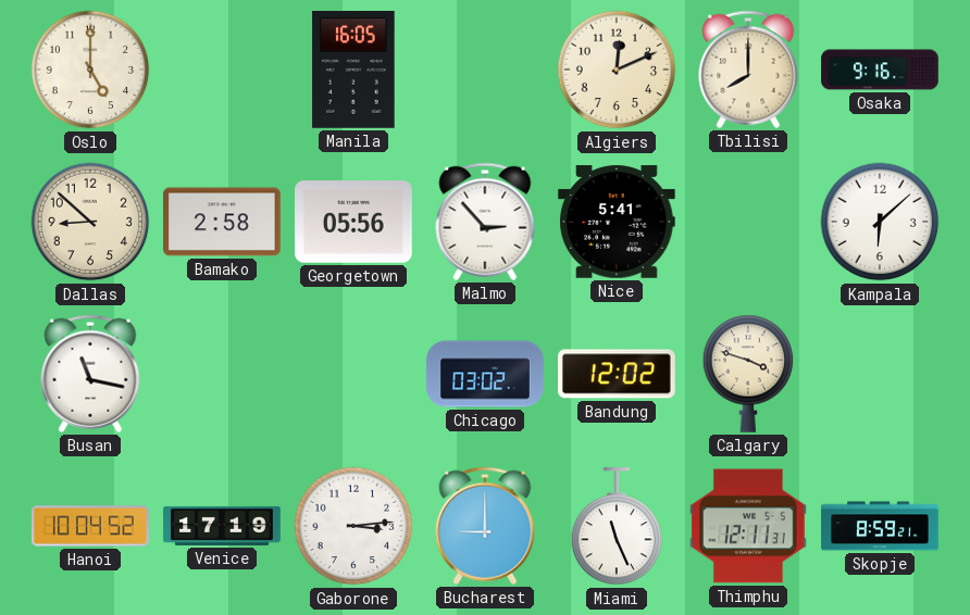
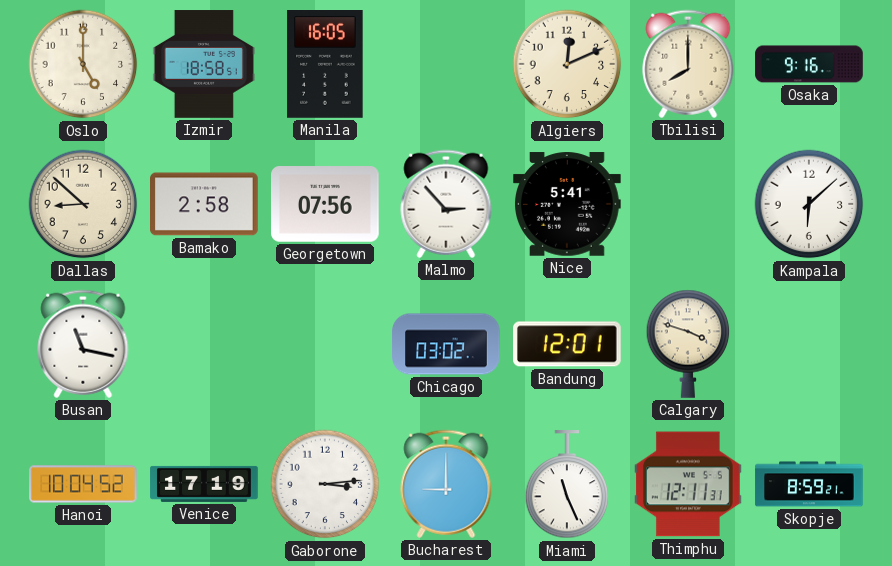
Izmir: none -> 18:58
Georgetown: 05:56 -> 07:56
Bandung: 12:02 -> 12:01
